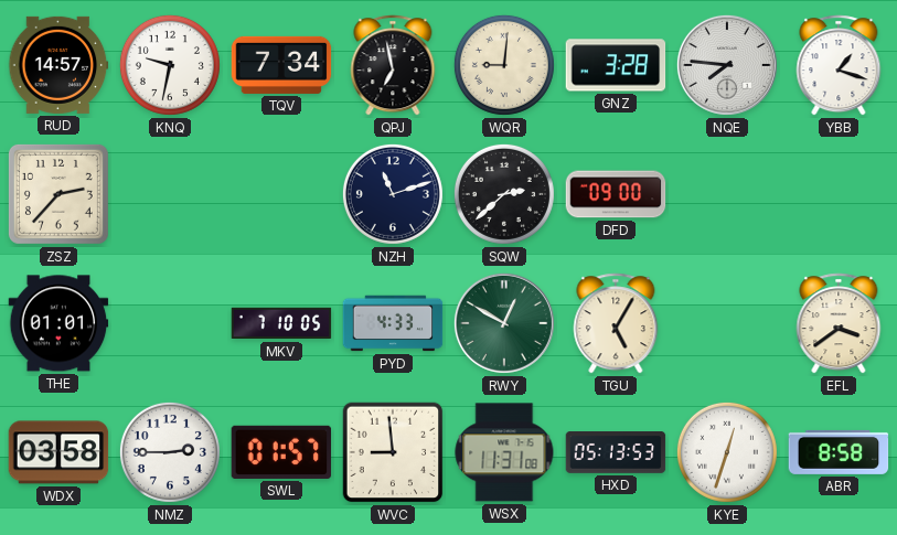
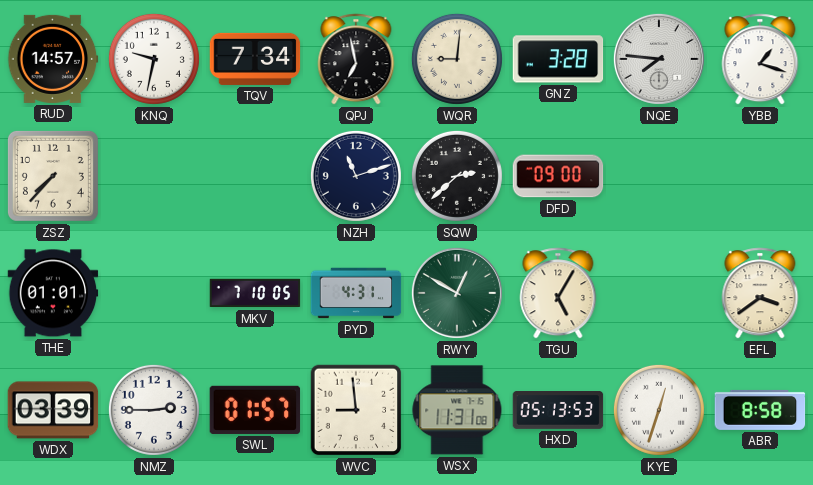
ZSZ: 2:37 -> 7:37
PYD: 4:33 -> 4:31
WDX: 03:58 -> 03:39
